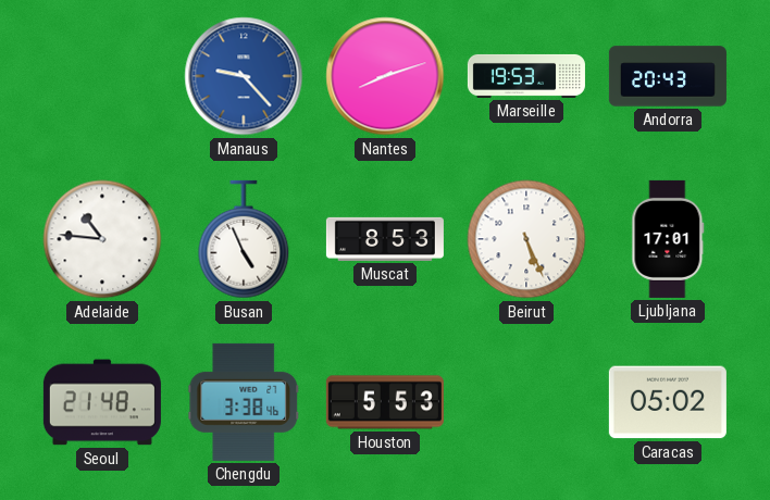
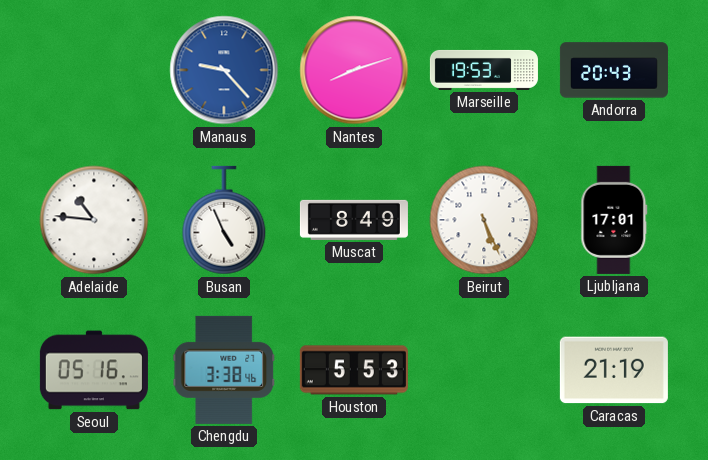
Muscat: 8:53 -> 8:49
Seoul: 21:48 -> 05:16
Caracas: 05:02 -> 21:19
